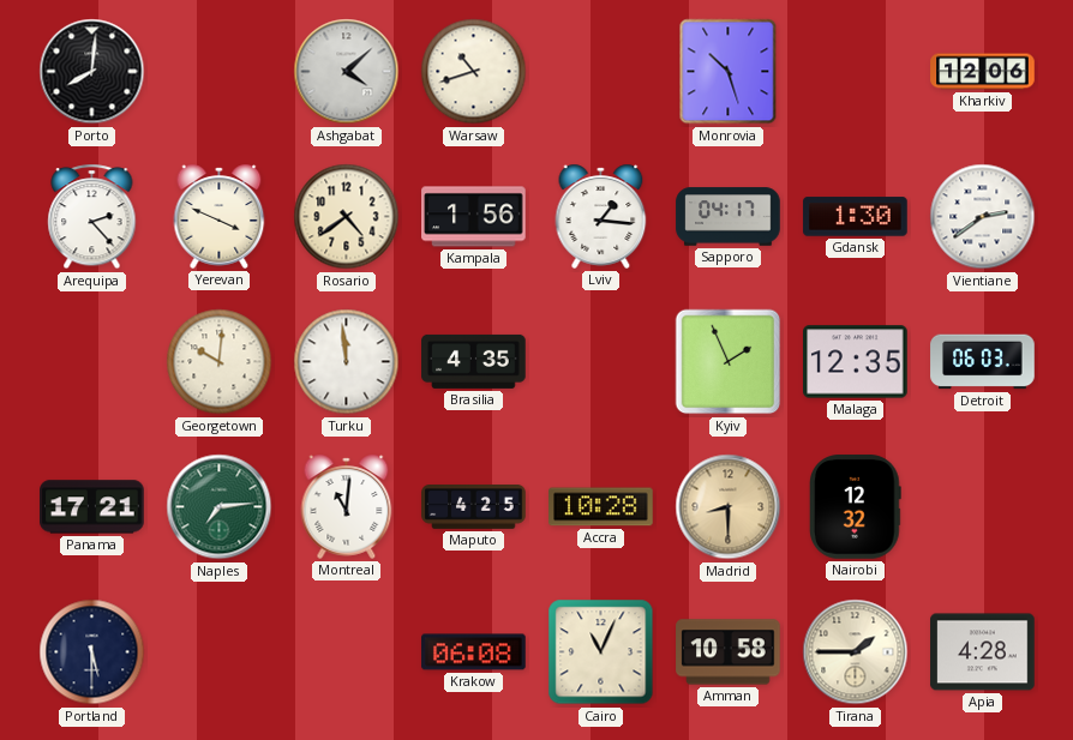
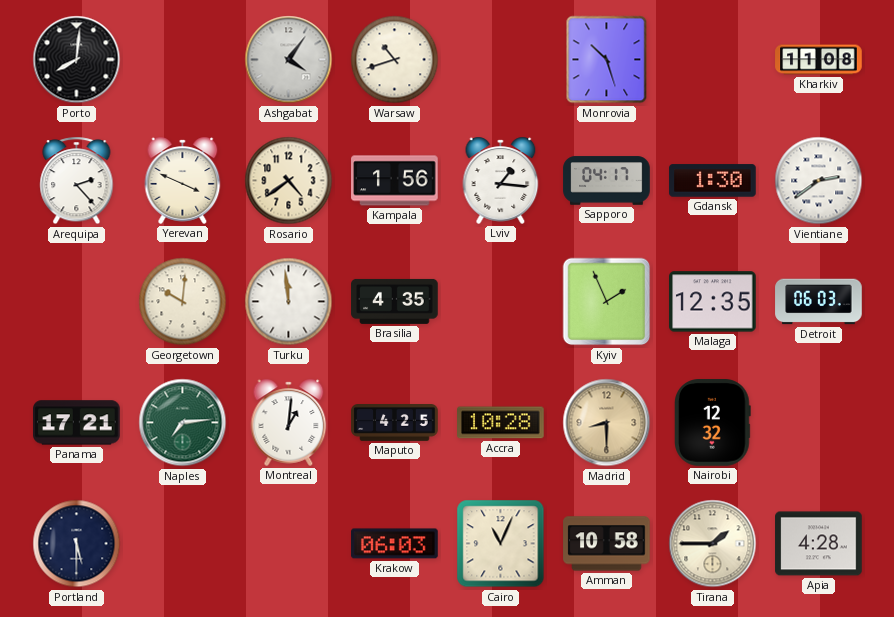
Ashgabat: 4:08 -> 4:06
Kharkiv: 12:06 -> 11:08
Montreal: 11:01 -> 1:01
Krakow: 06:08 -> 06:03
